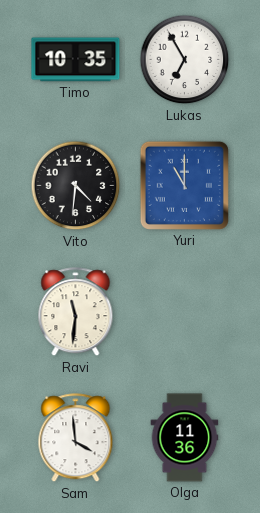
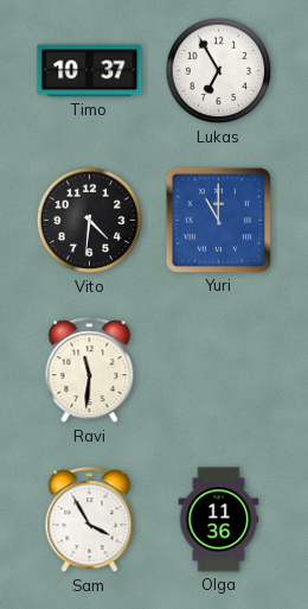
Timo: 10:35 -> 10:37
Sam: 3:59 -> 3:55
